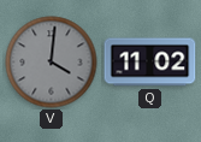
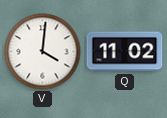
V dial: grey -> white
